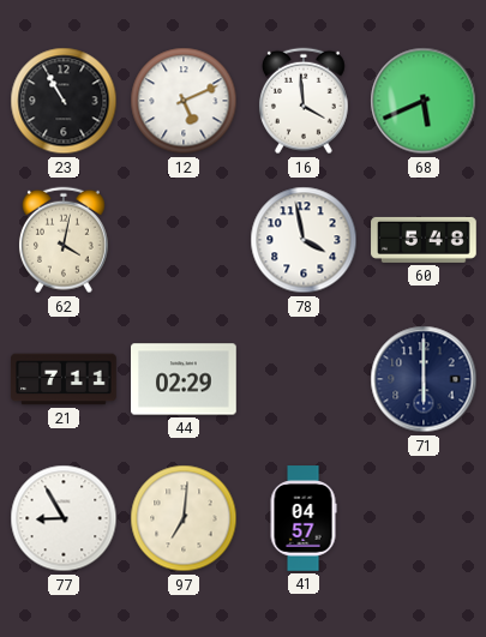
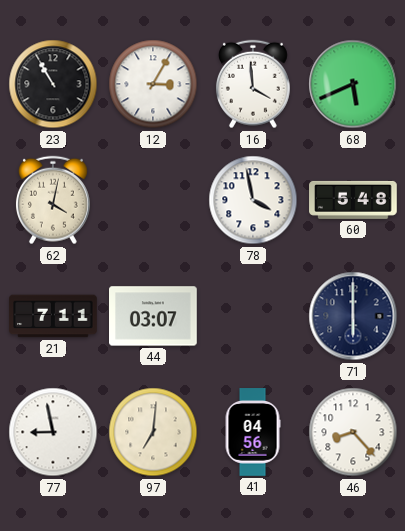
12: 5:11 -> 3:05
44: 02:29 -> 03:07
77: 8:55 -> 8:58
41: 04:57 -> 04:56
46: none -> 8:23
